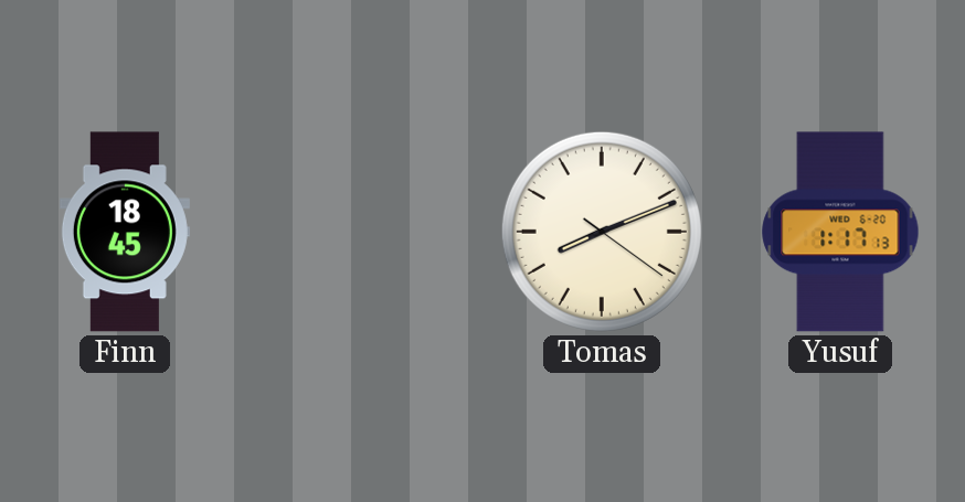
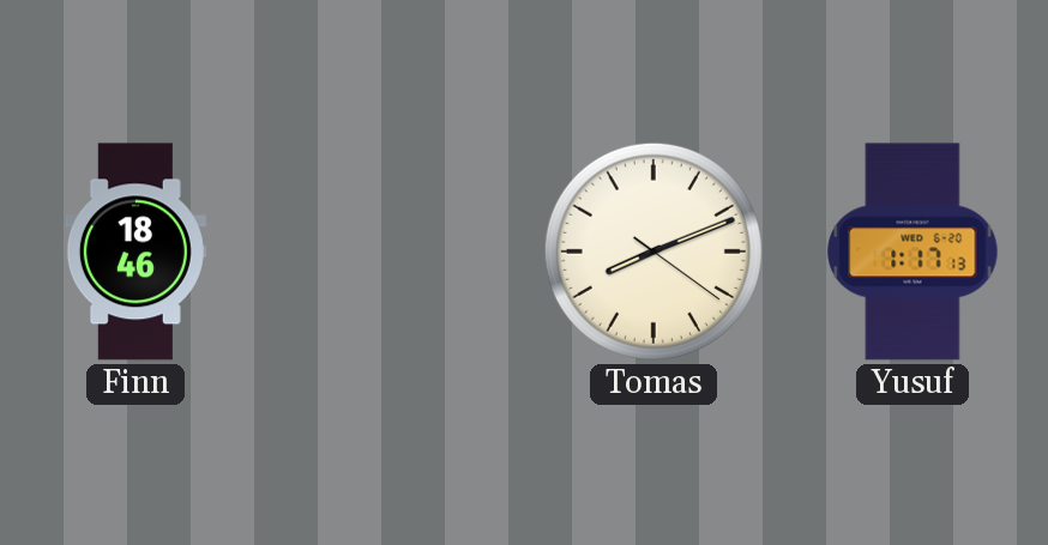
Finn: 18:45 -> 18:46
